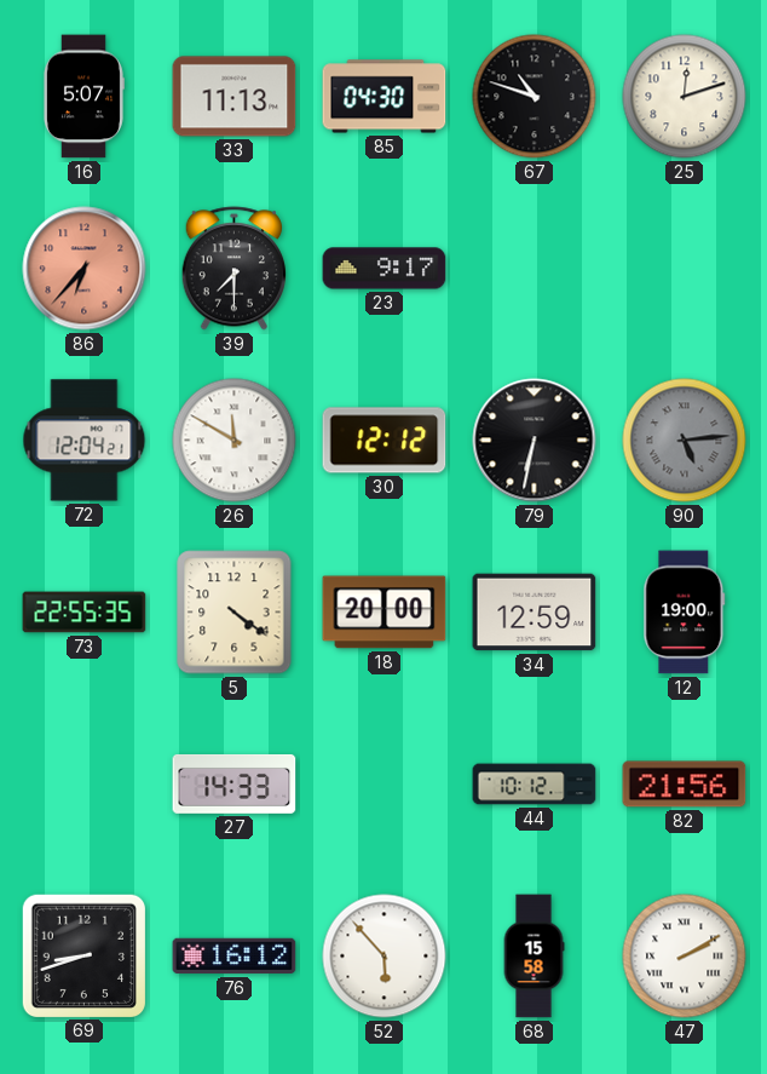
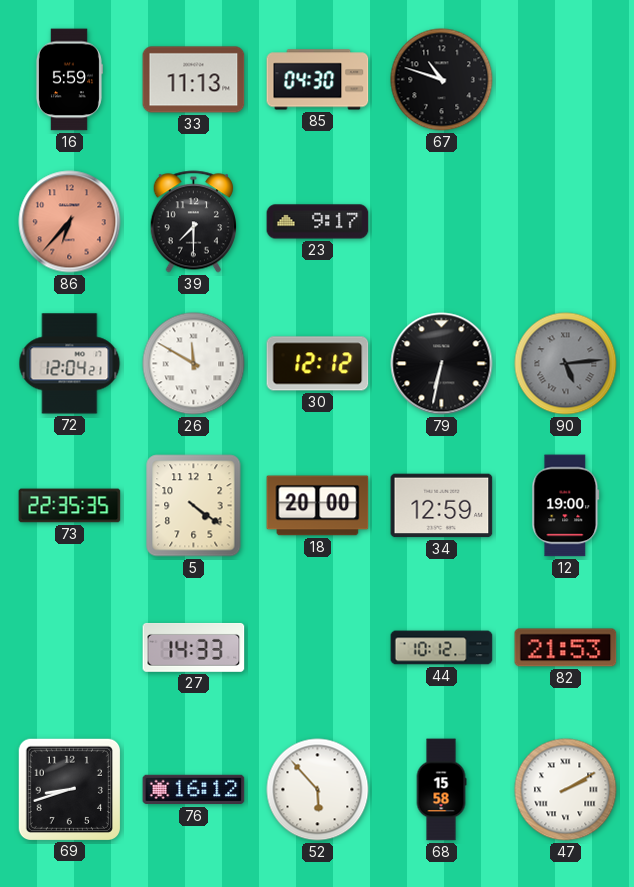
16: 5:07 -> 5:59
25: 12:12 -> none
73: 22:55 -> 22:35
82: 21:56 -> 21:53
